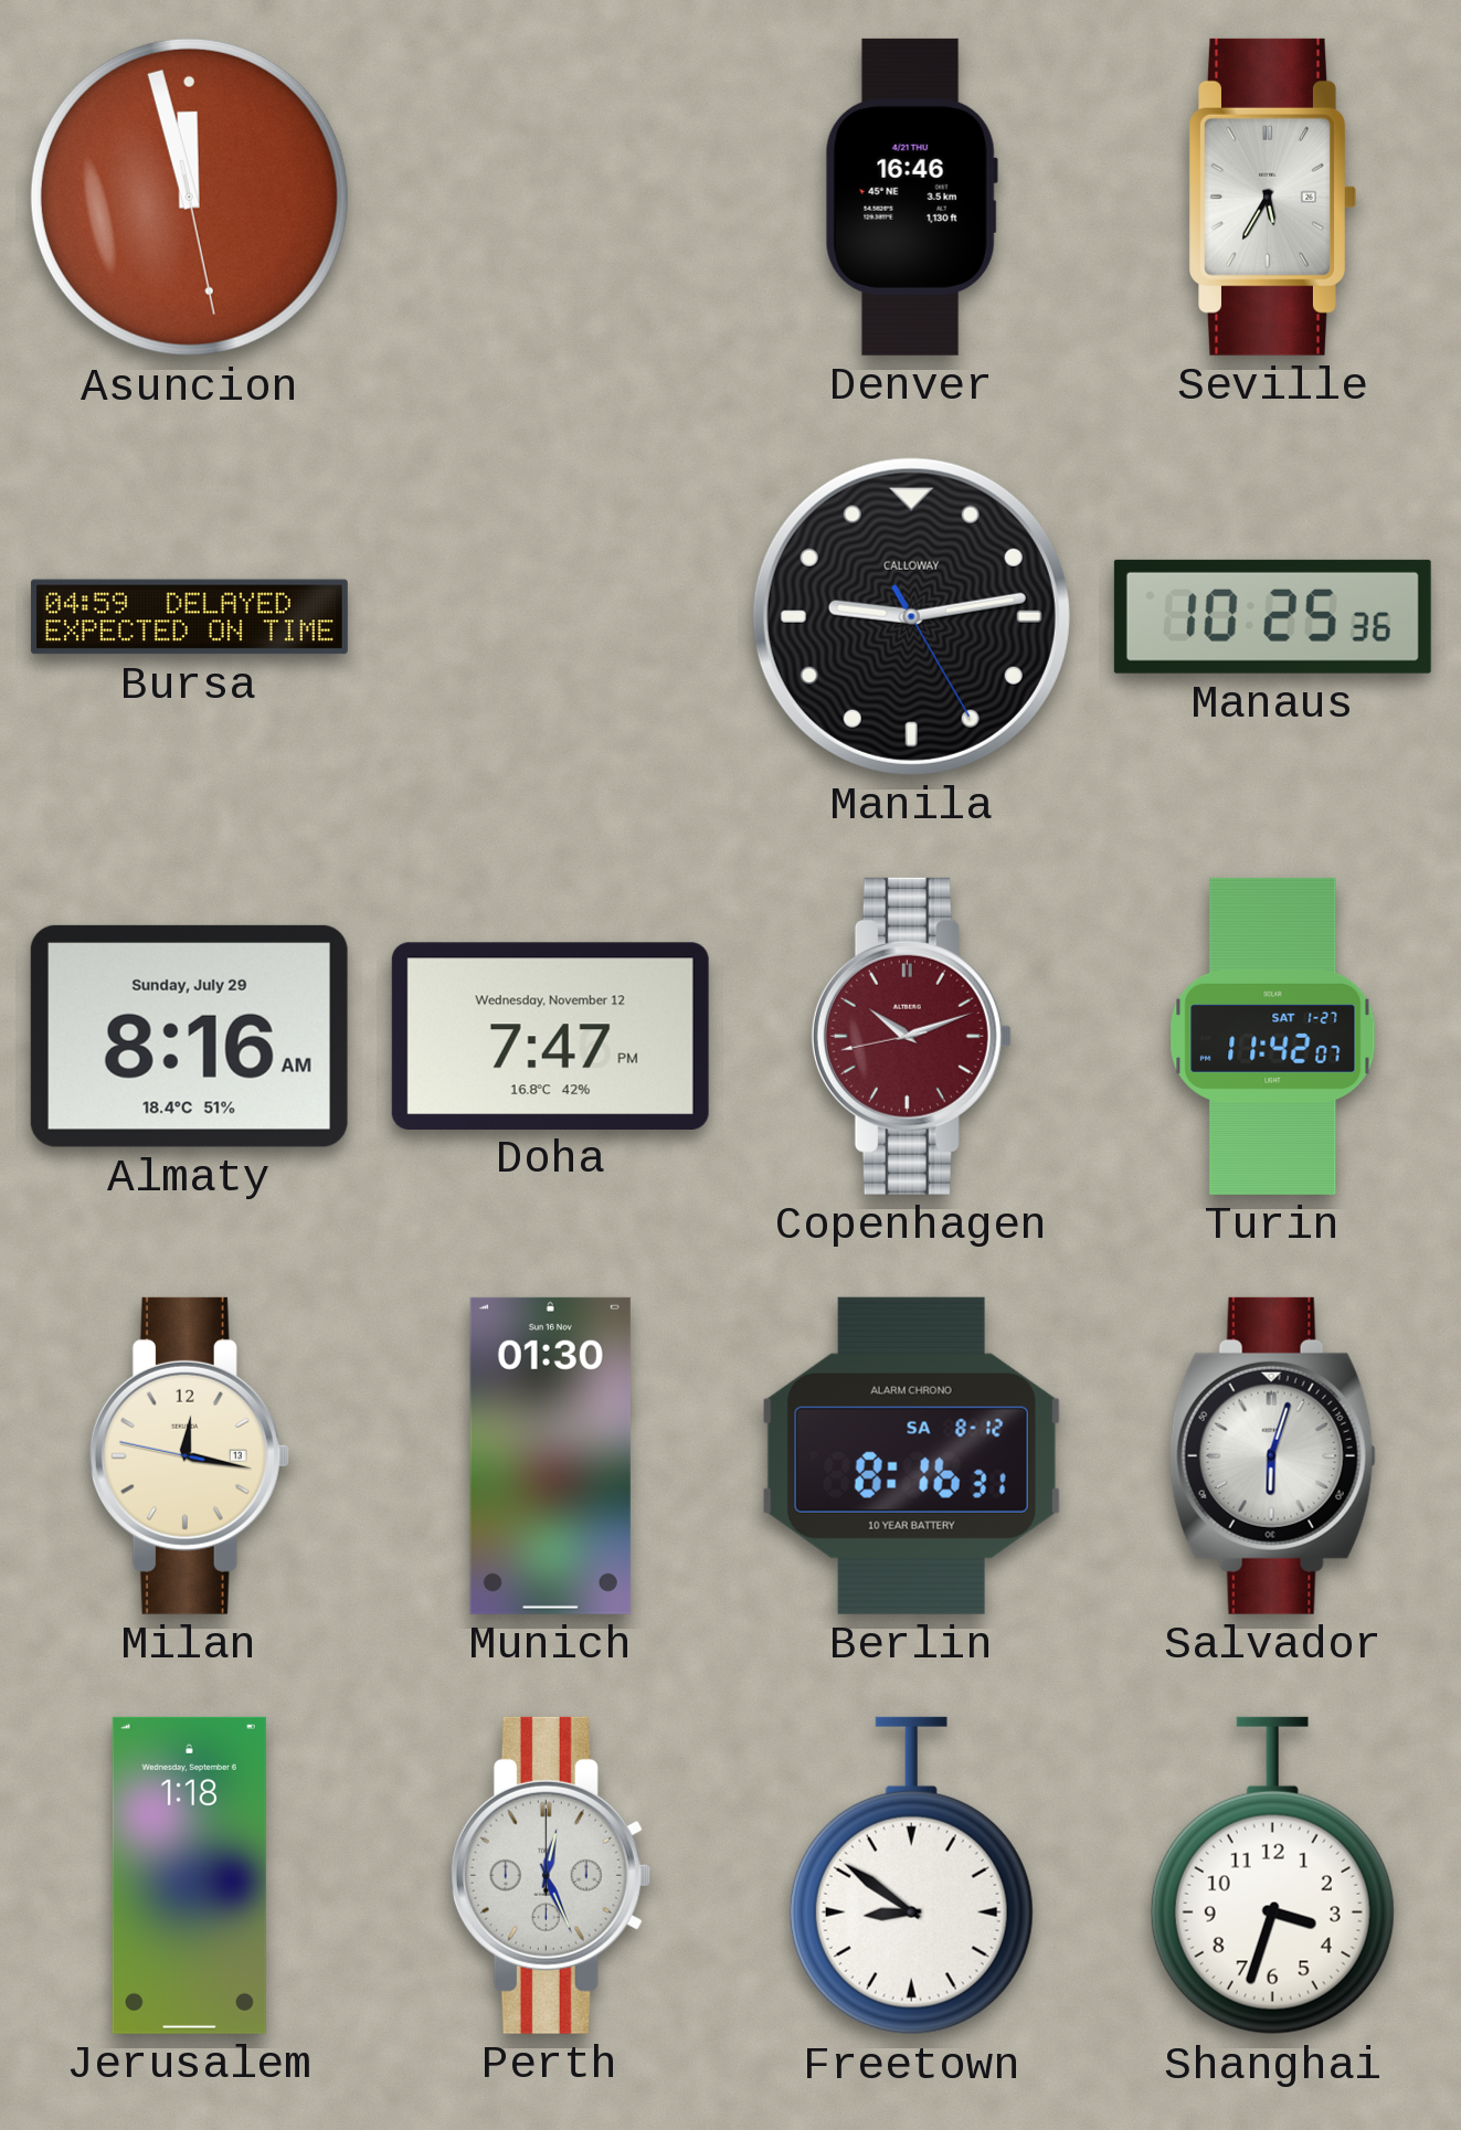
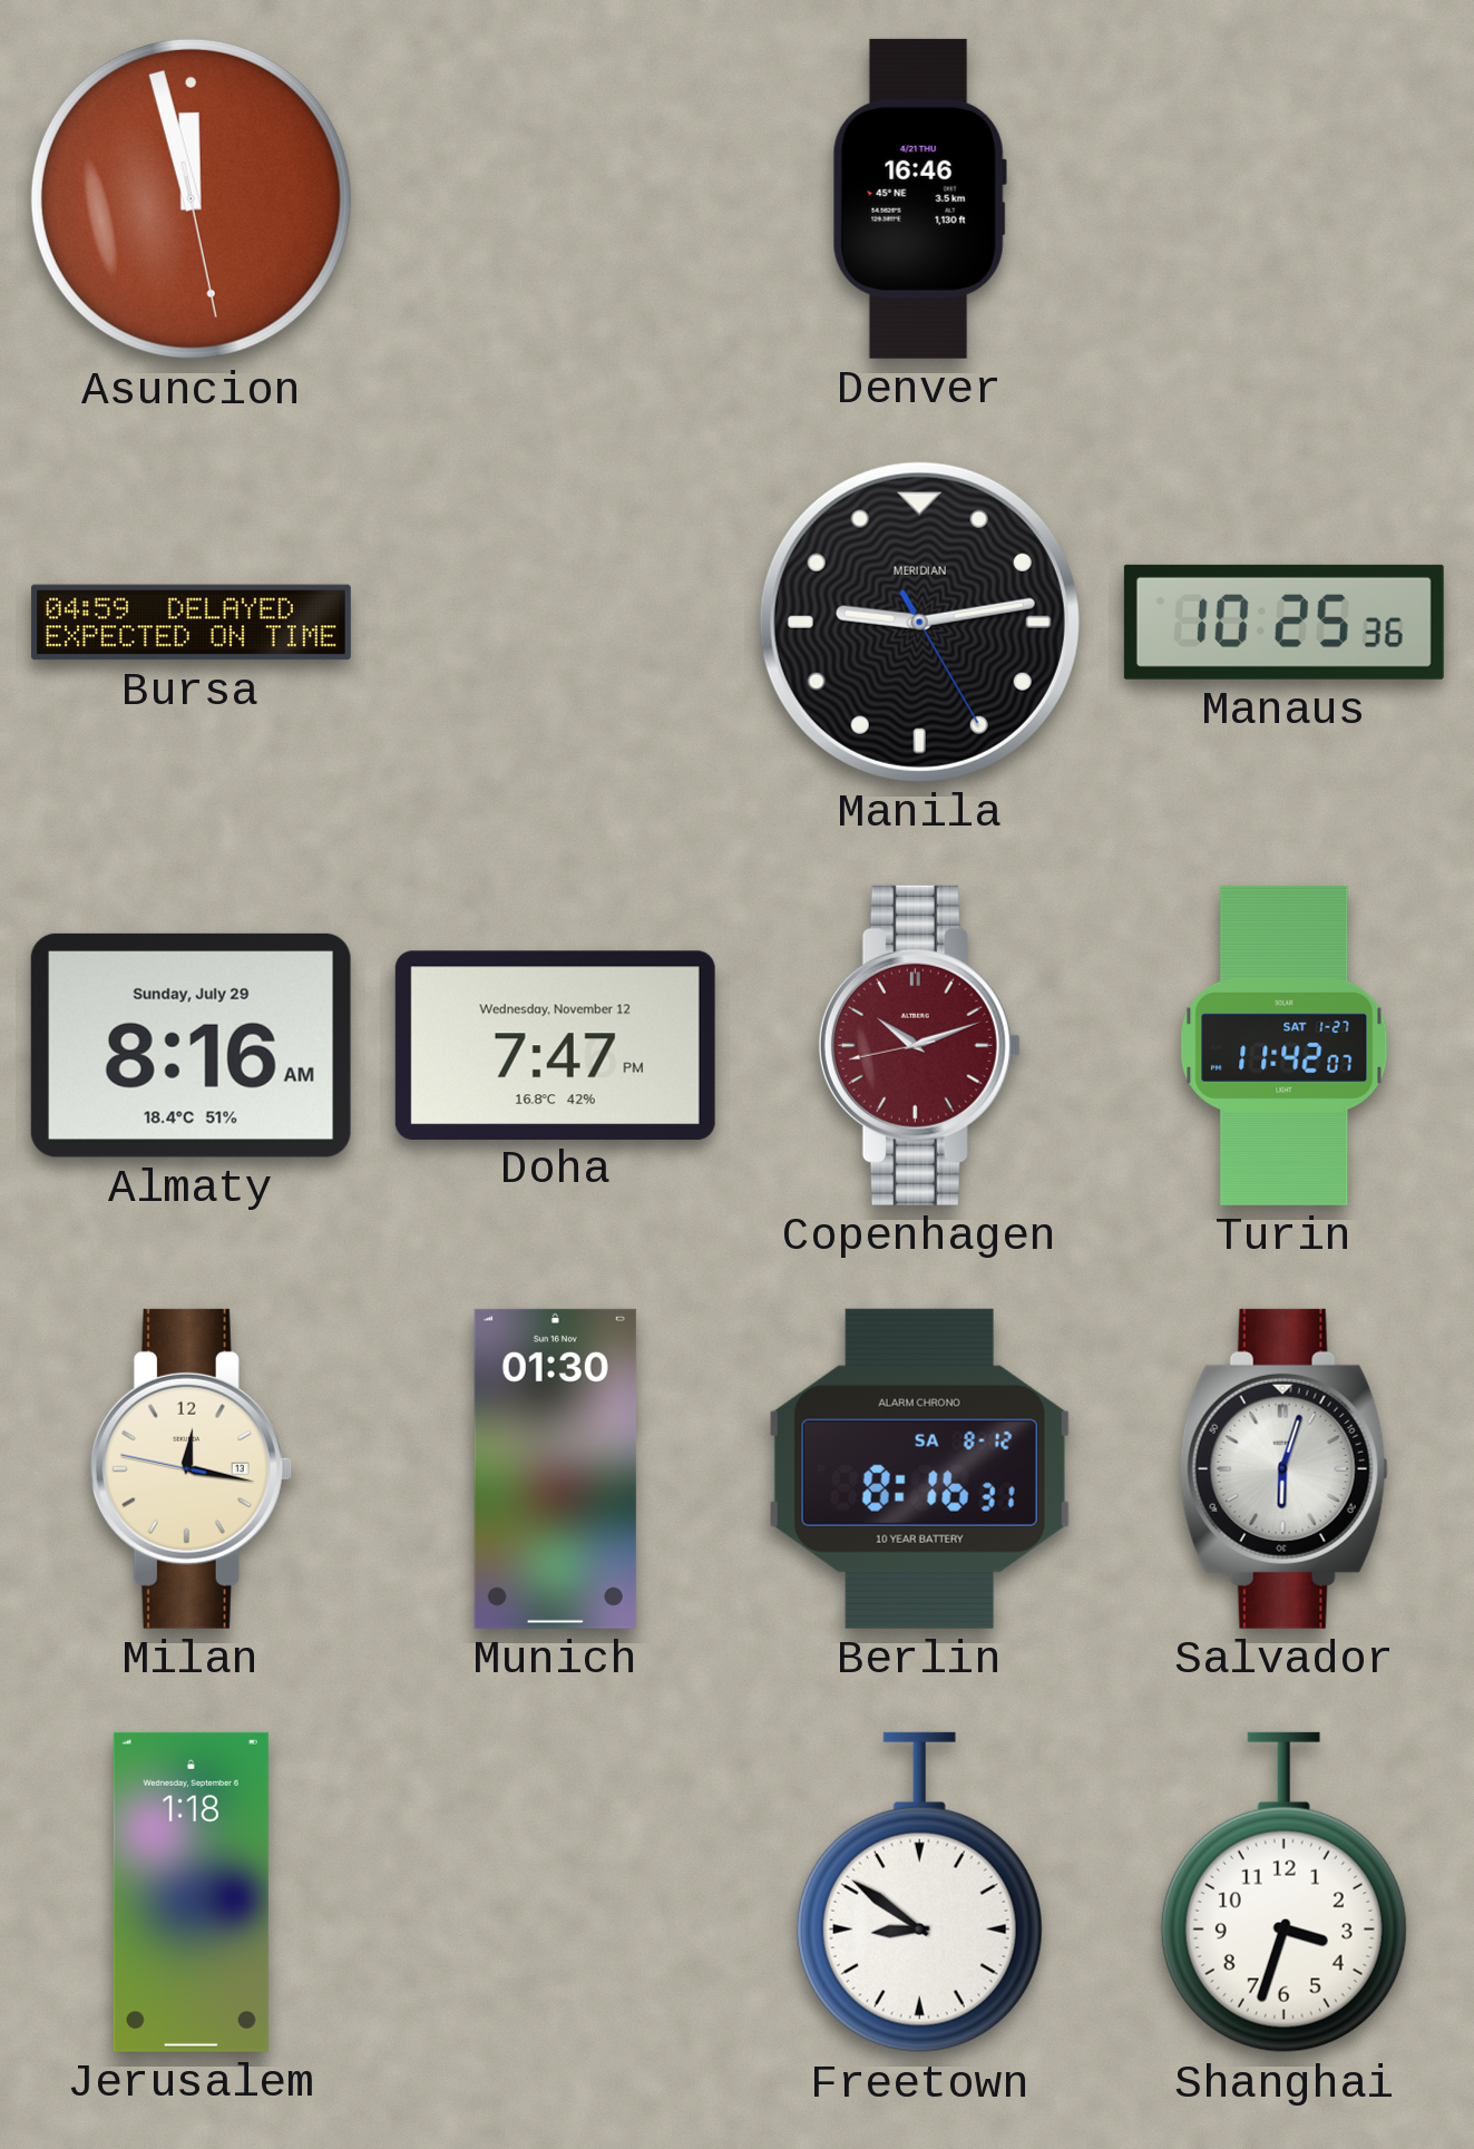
Seville: 5:35 -> none
Manila brand: CALLOWAY -> MERIDIAN
Perth: 12:26 -> none
